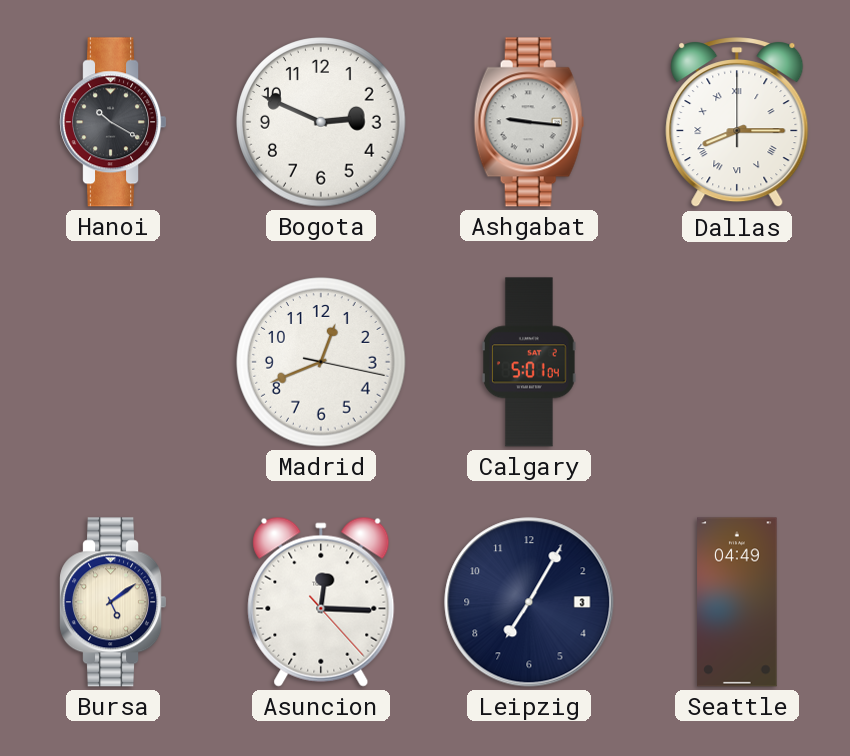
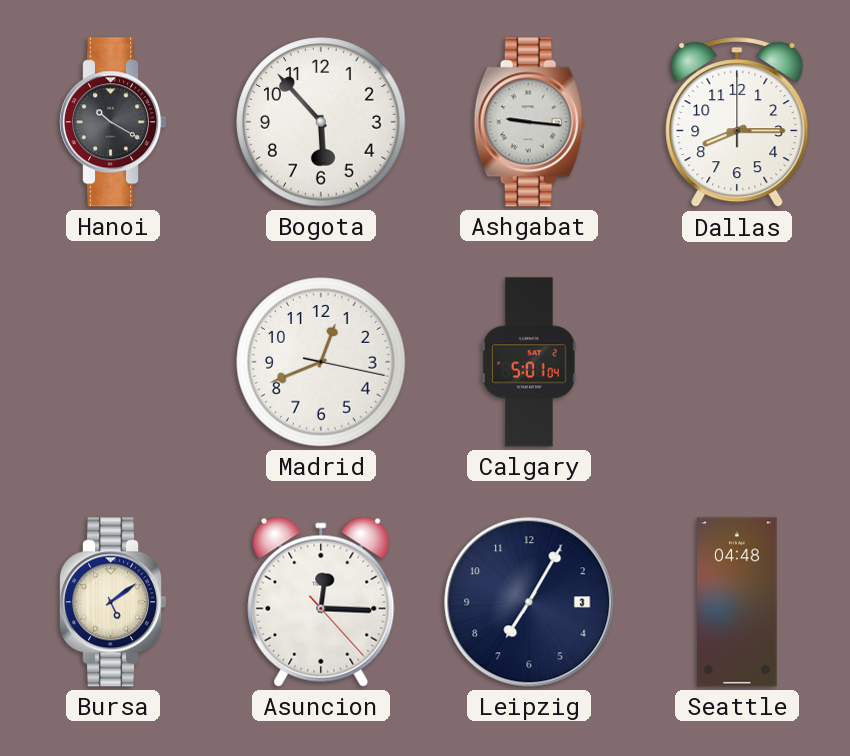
Bogota: 2:49 -> 5:53
Dallas numerals: Roman -> Arabic
Seattle: 04:49 -> 04:48
